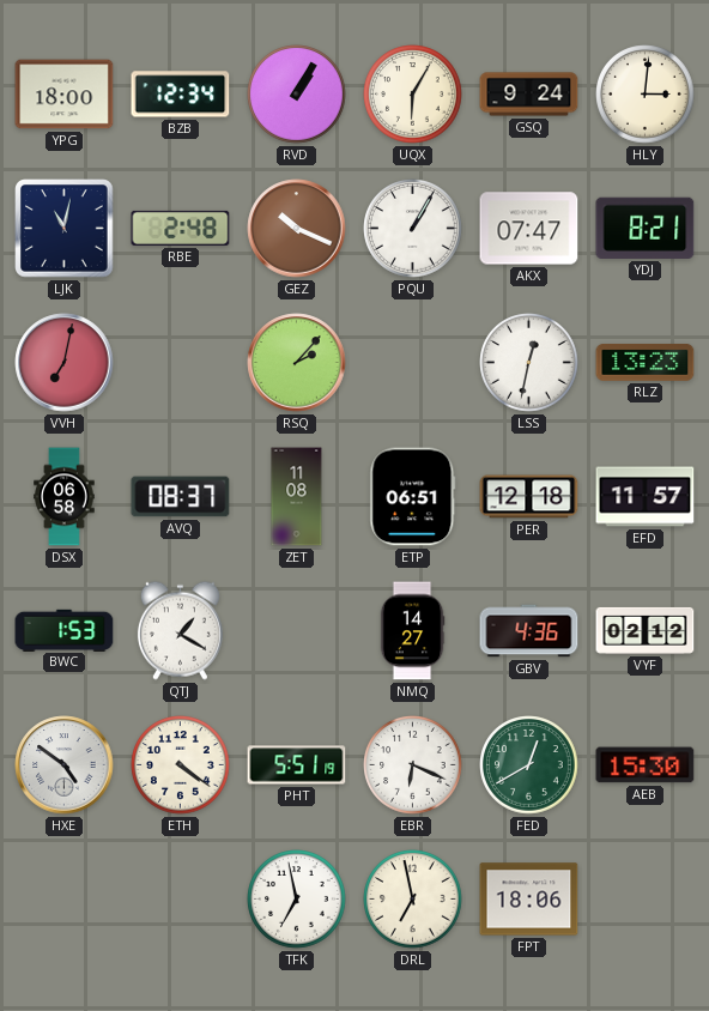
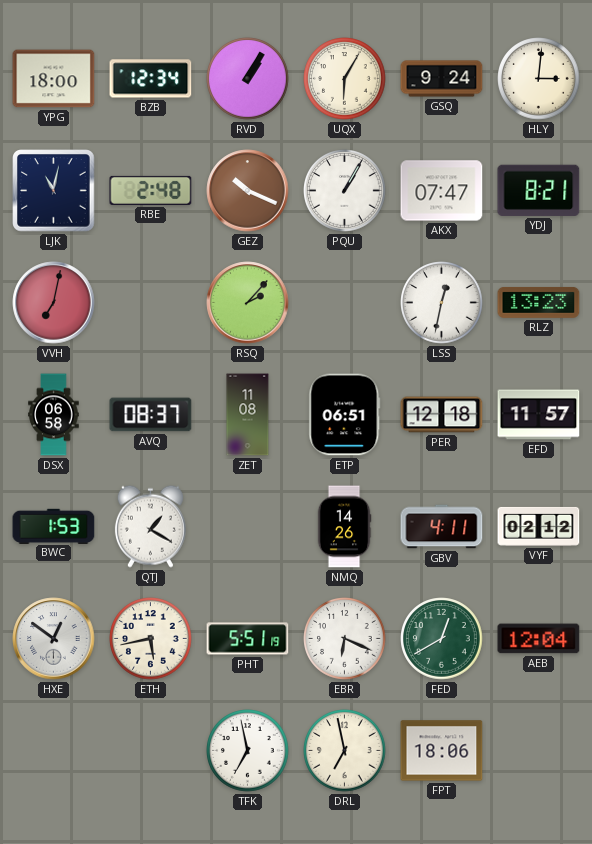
NMQ: 14:27 -> 14:26
GBV: 4:36 -> 4:11
HXE: 4:51 -> 12:51
ETH: 4:21 -> 5:43
AEB: 15:30 -> 12:04
